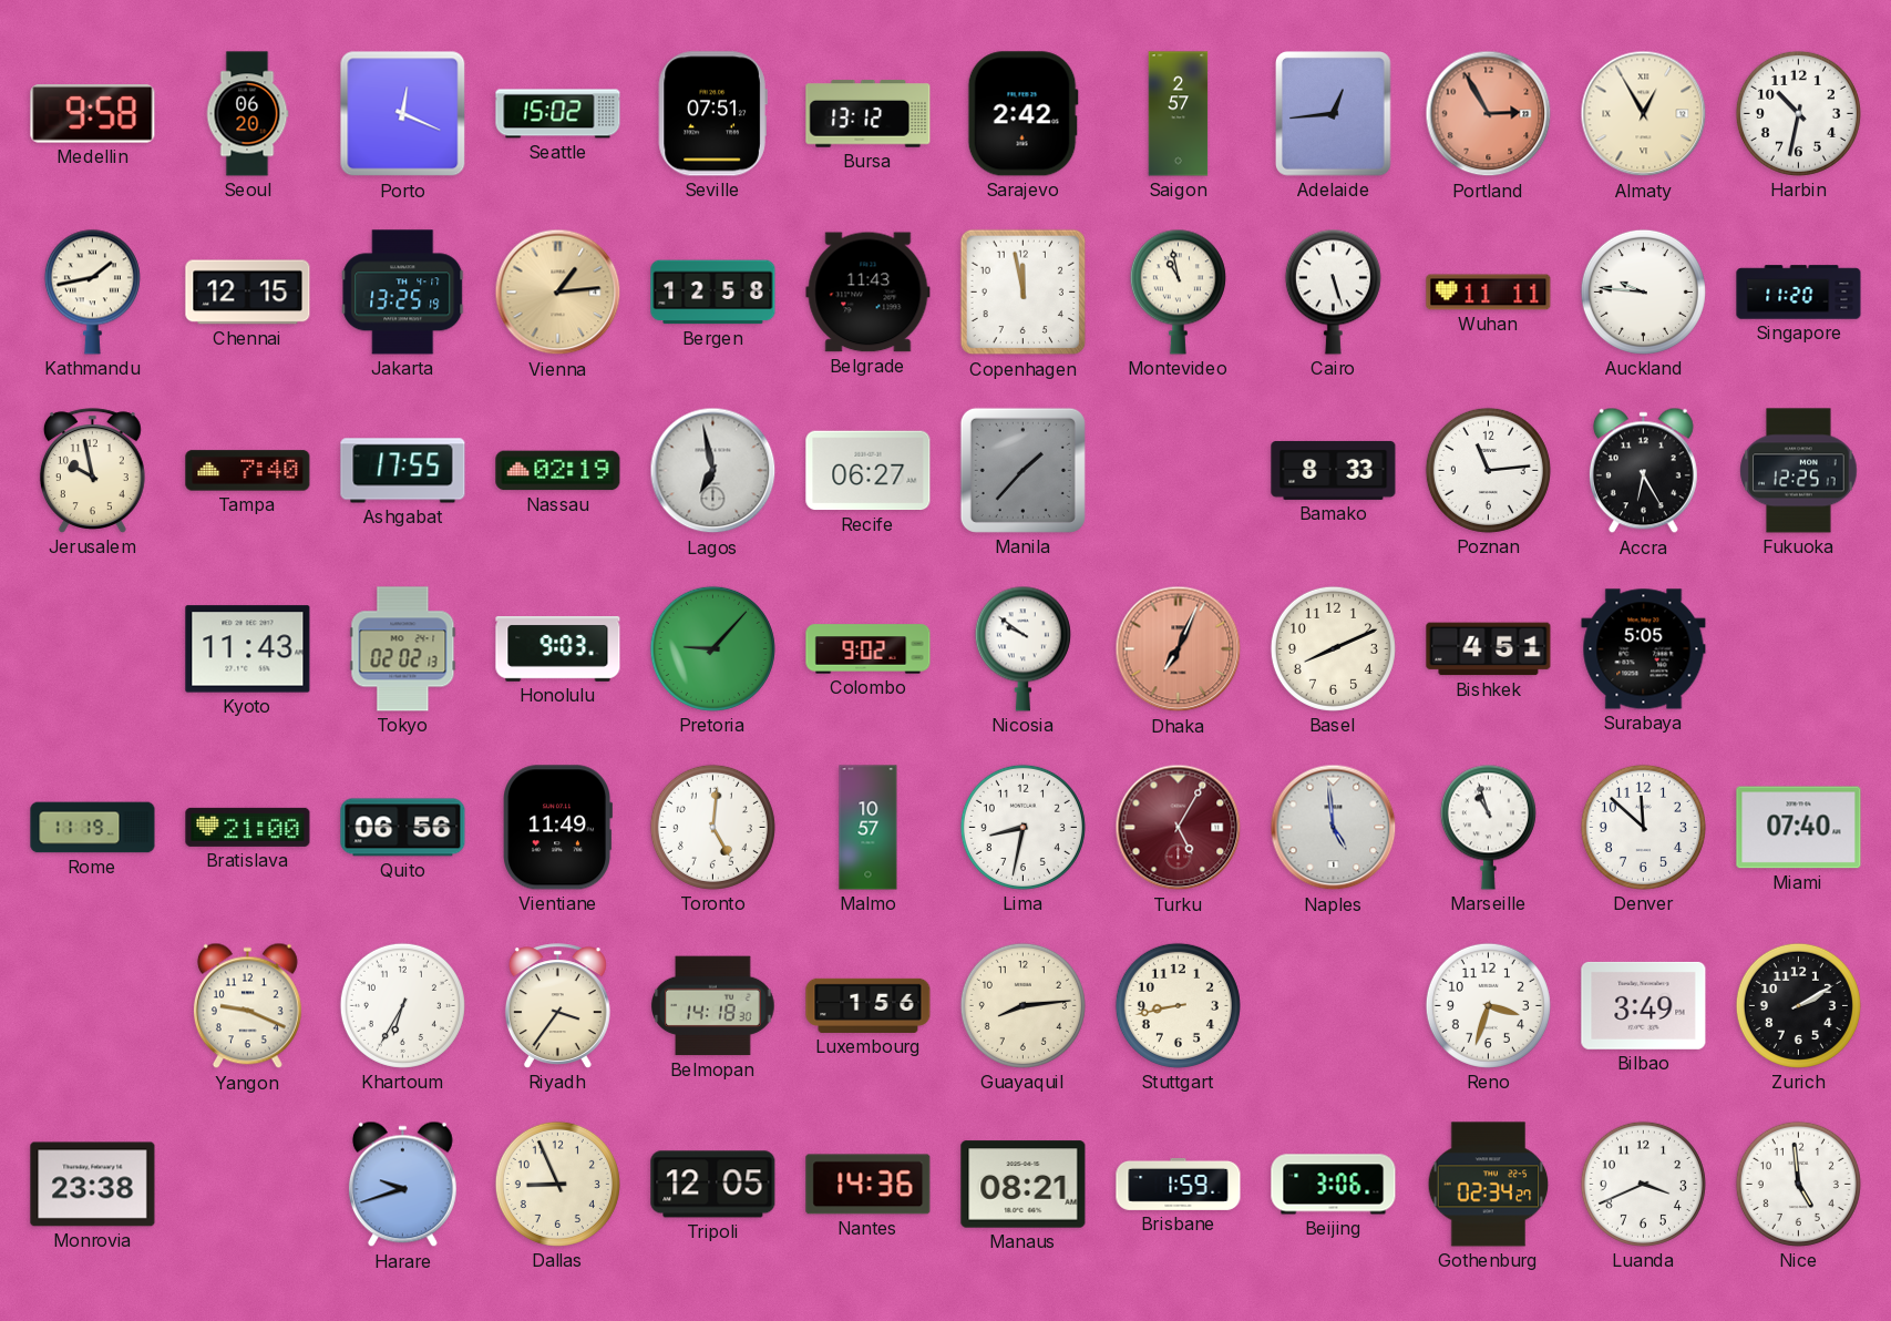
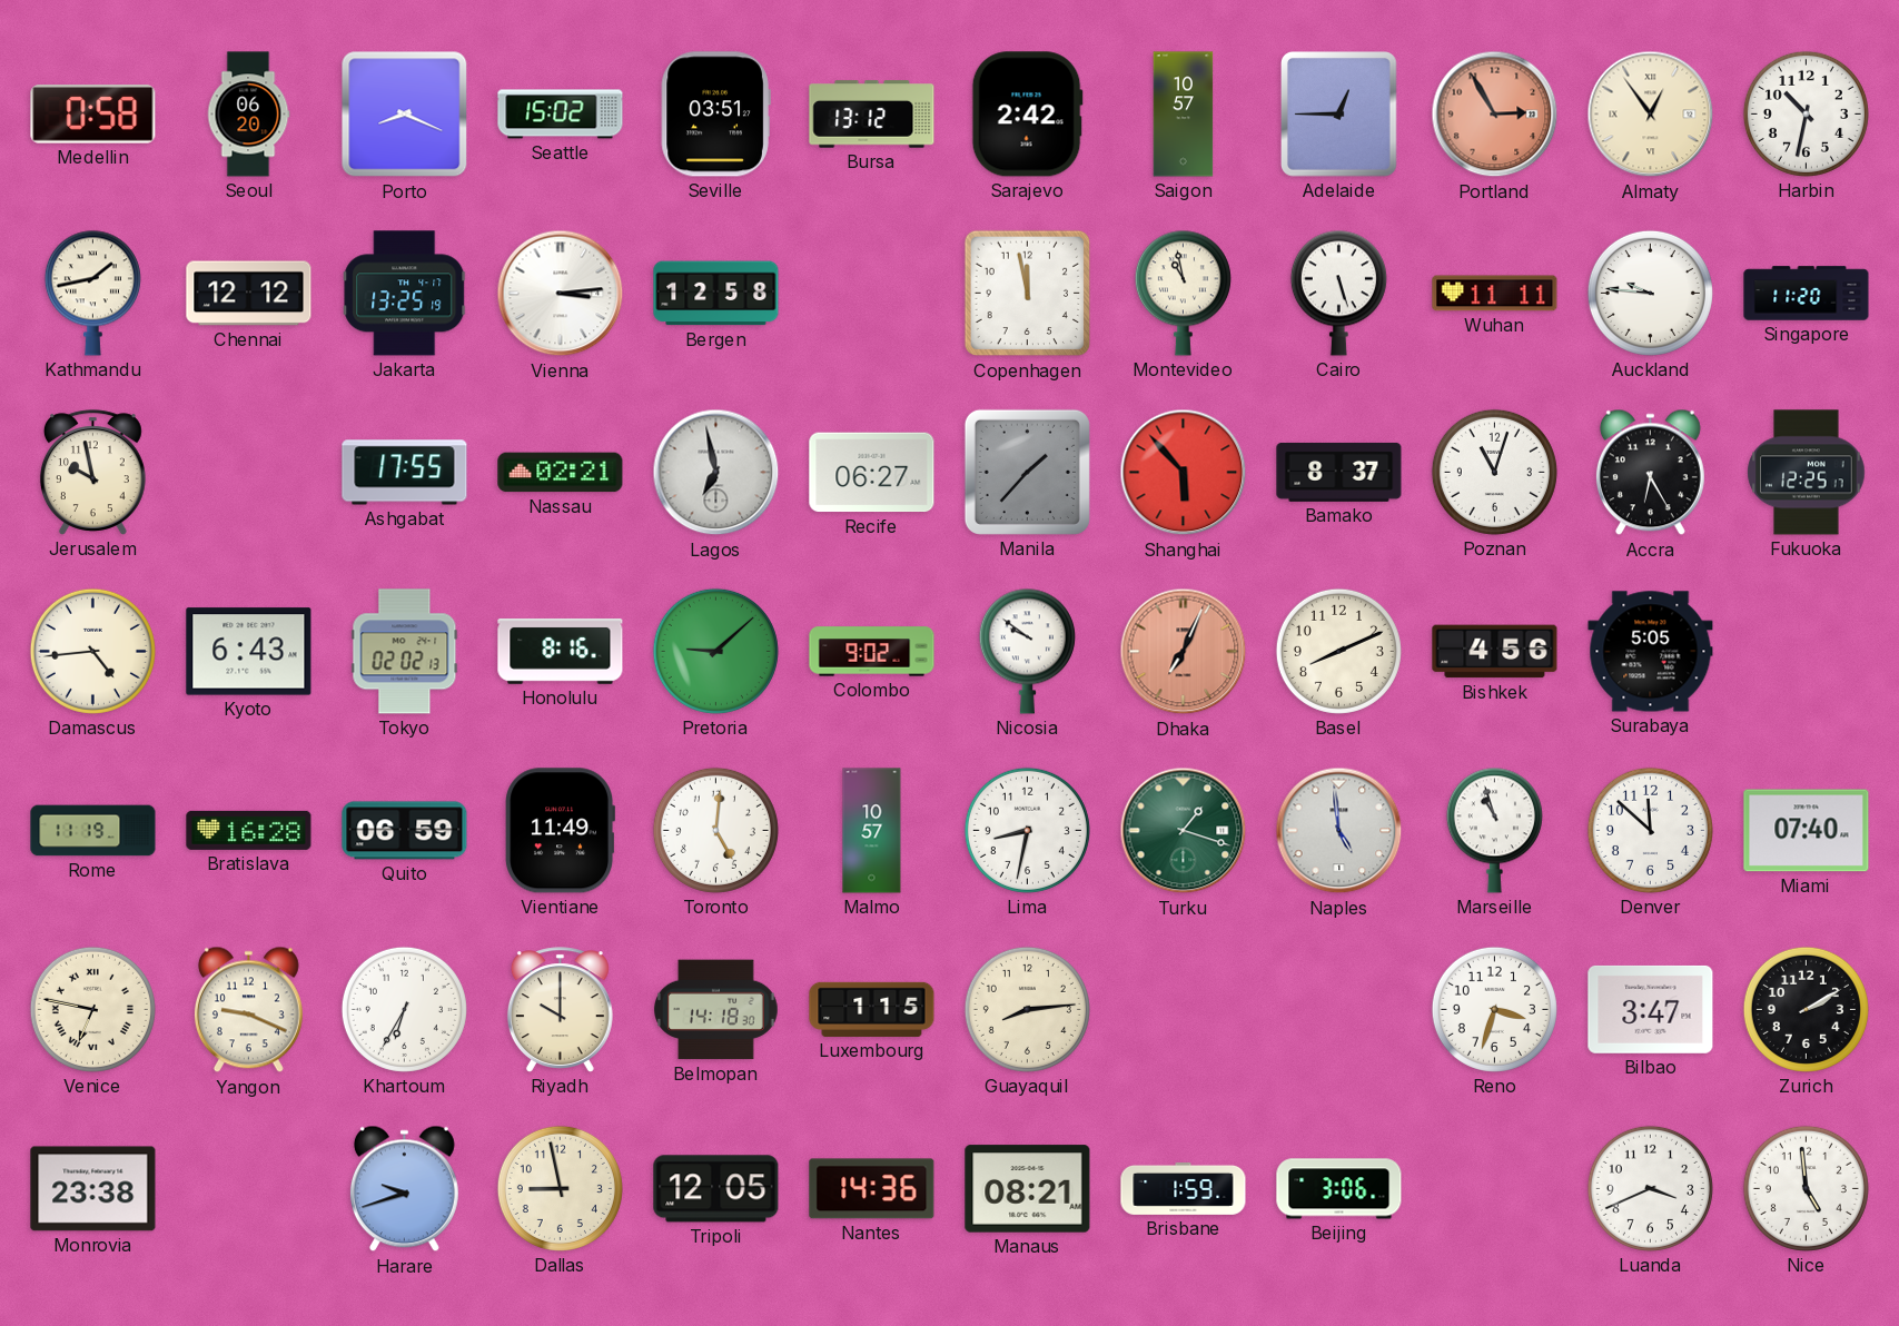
Medellin: 9:58 -> 0:58
Porto: 12:19 -> 8:19
Seville: 07:51 -> 03:51
Saigon: 2:57 -> 10:57
Adelaide: 12:44 -> 12:45
Almaty: 12:55 -> 12:54
Chennai: 12:15 -> 12:12
Vienna: 1:14 -> 3:14
Vienna dial: champagne -> white
Belgrade: 11:43 -> none
Tampa: 7:40 -> none
Nassau: 02:19 -> 02:21
Shanghai: none -> 5:53
Bamako: 8:33 -> 8:37
Poznan: 11:14 -> 11:03
Damascus: none -> 4:44
Kyoto: 11:43 -> 6:43
Honolulu: 9:03 -> 8:16
Pretoria: 9:07 -> 9:08
Bishkek: 4:51 -> 4:56
Bratislava: 21:00 -> 16:28
Quito: 06:56 -> 06:59
Turku: 5:05 -> 1:18
Turku dial: burgundy -> green
Venice: none -> 6:47
Riyadh: 3:36 -> 10:00
Luxembourg: 1:56 -> 1:15
Stuttgart: 8:43 -> none
Bilbao: 3:49 -> 3:47
Dallas: 8:56 -> 8:58
Gothenburg: 02:34 -> none
